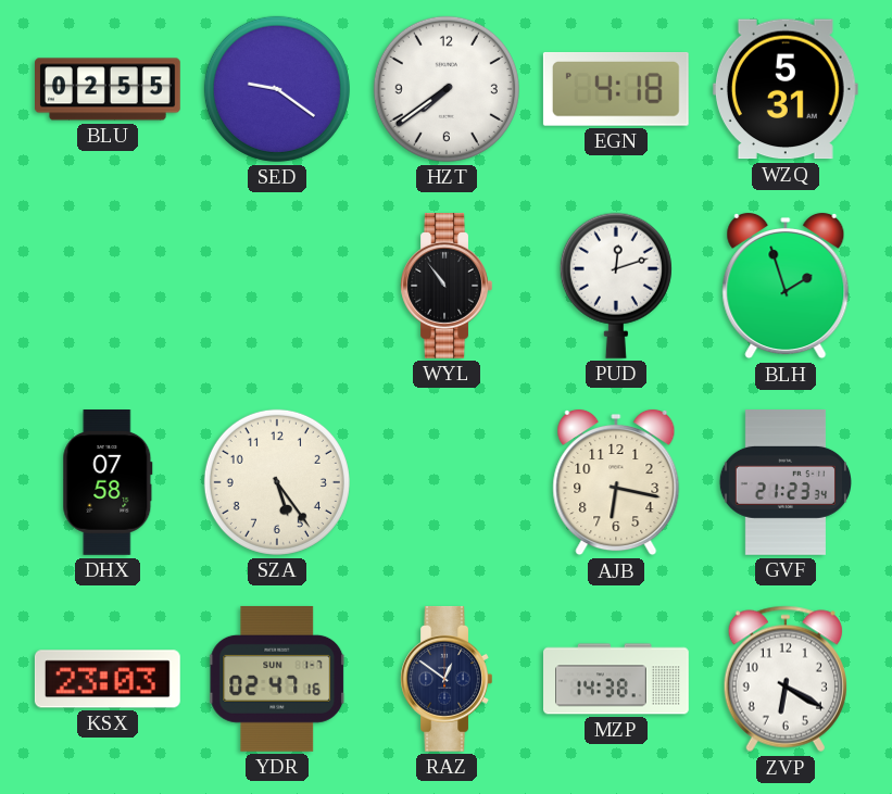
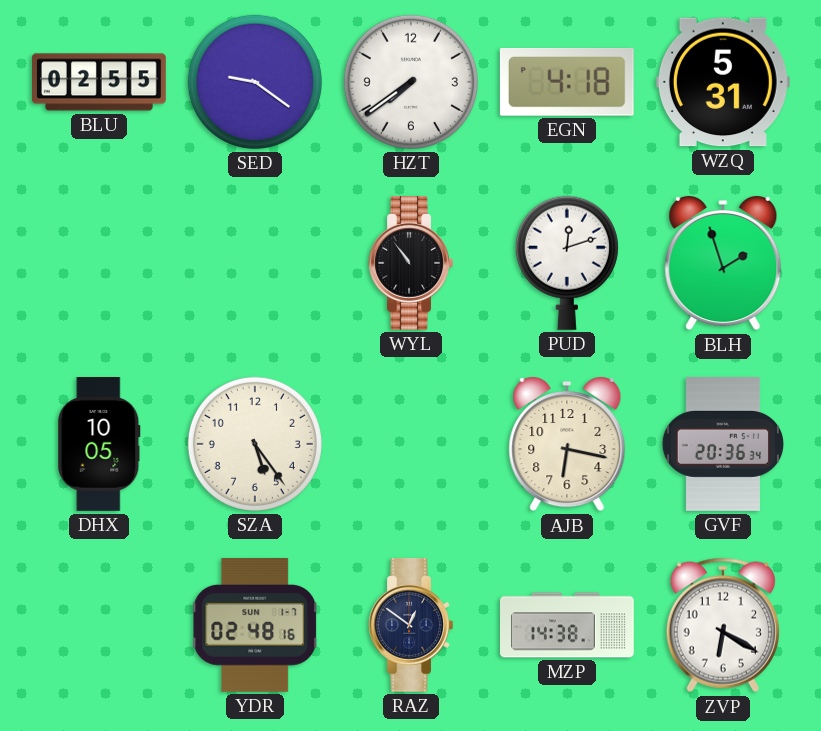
DHX: 07:58 -> 10:05
GVF: 21:23 -> 20:36
KSX: 23:03 -> none
YDR: 02:47 -> 02:48
